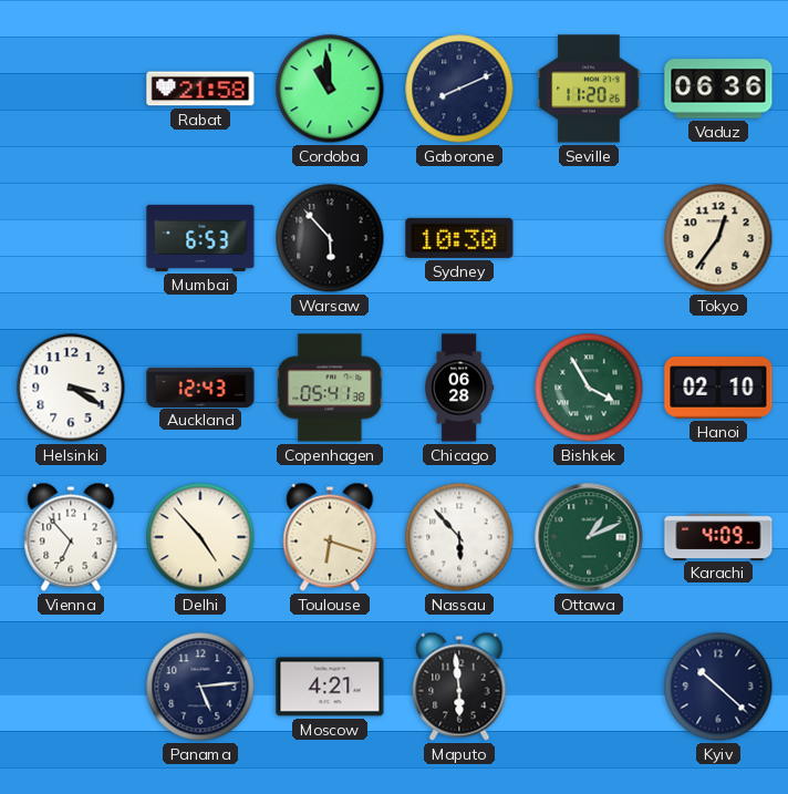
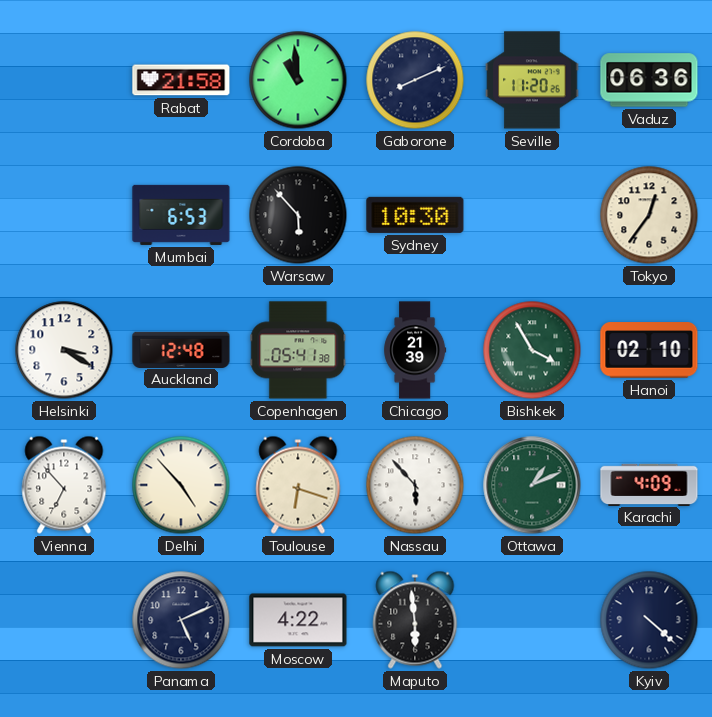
Auckland: 12:43 -> 12:48
Chicago: 06:28 -> 21:39
Panama: 5:14 -> 5:11
Moscow: 4:21 -> 4:22
Kyiv: 10:22 -> 4:22
